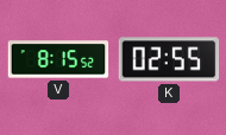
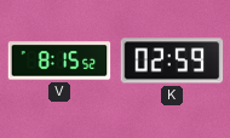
K: 02:55 -> 02:59
